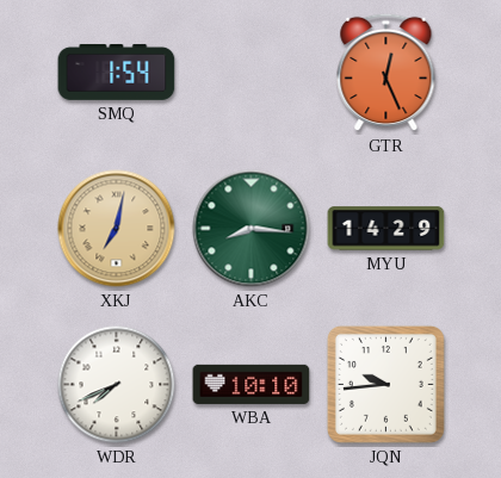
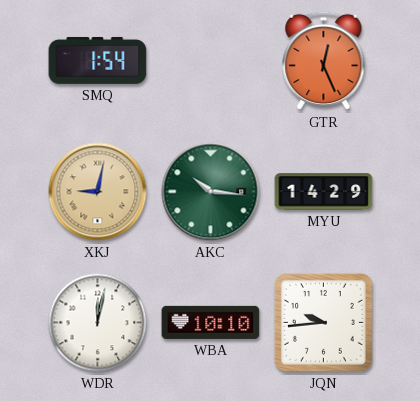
XKJ: 7:02 -> 9:02
AKC: 8:16 -> 10:16
WDR: 7:41 -> 12:02
